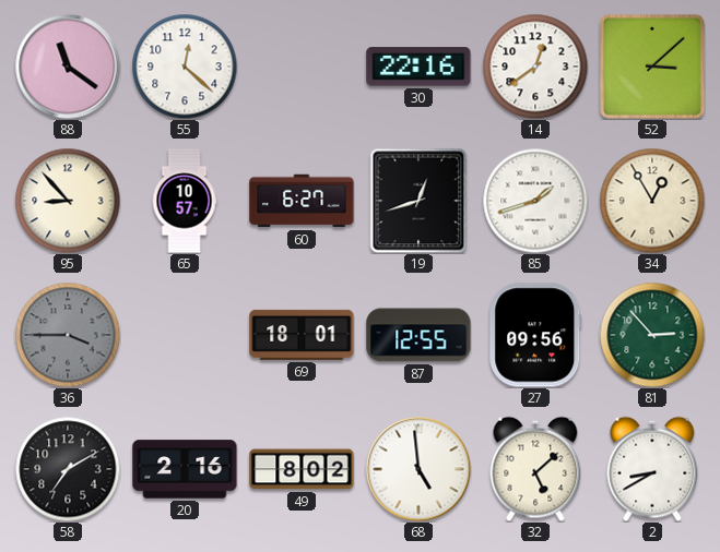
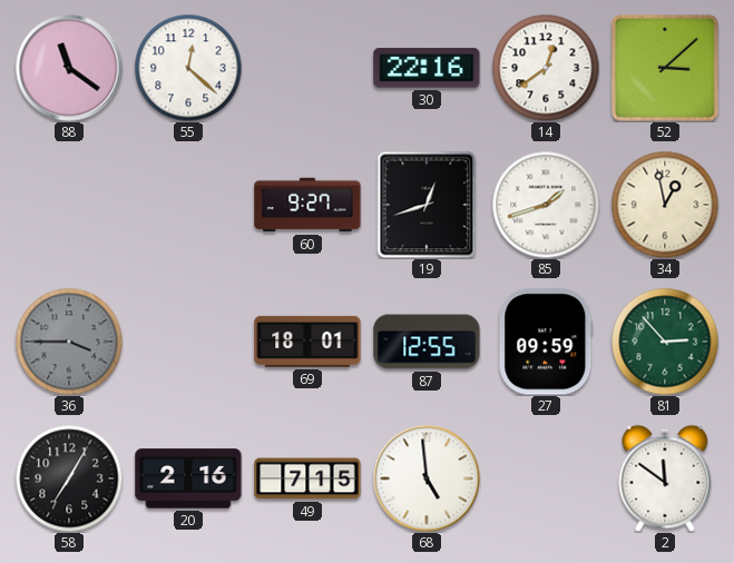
95: 8:53 -> none
65: 10:57 -> none
60: 6:27 -> 9:27
34: 12:55 -> 12:58
27: 09:56 -> 09:59
58: 7:10 -> 7:05
49: 8:02 -> 7:15
32: 5:08 -> none
2: 8:40 -> 11:51
